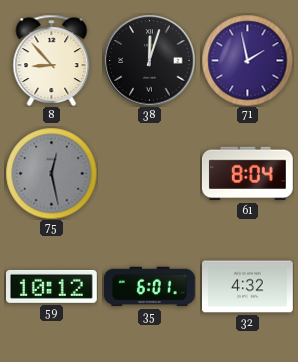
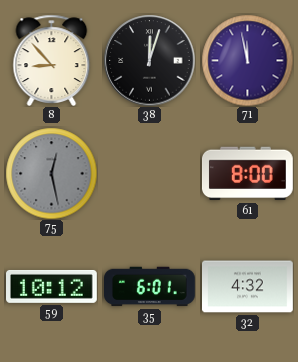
71: 1:58 -> 11:58
61: 8:04 -> 8:00
